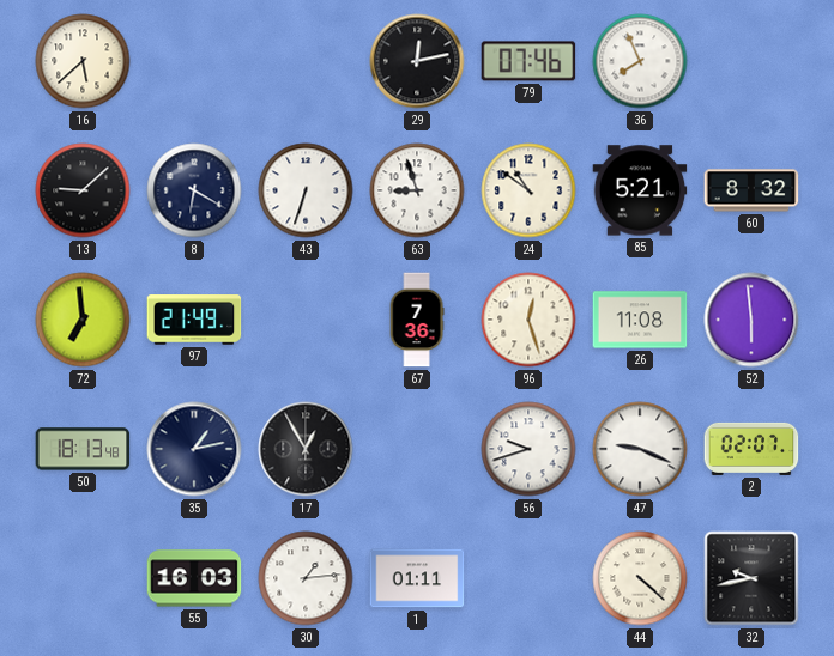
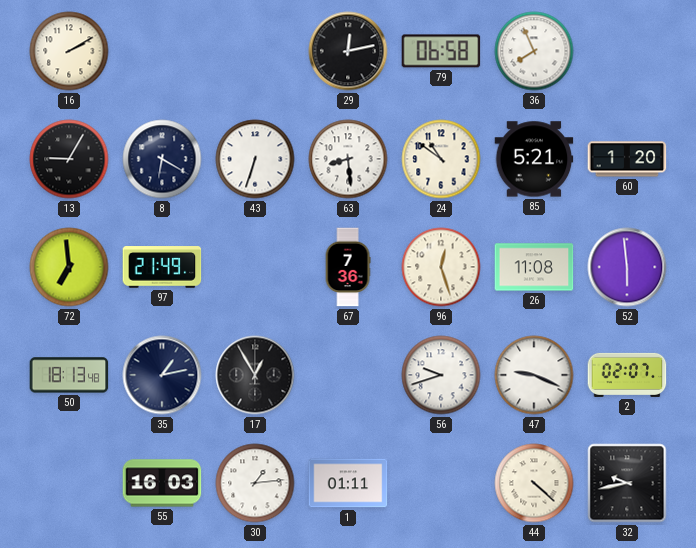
16: 5:38 -> 2:10
79: 07:46 -> 06:58
13: 9:08 -> 9:05
63: 8:57 -> 8:29
60: 8:32 -> 1:20
